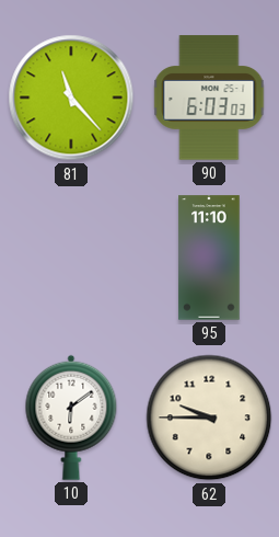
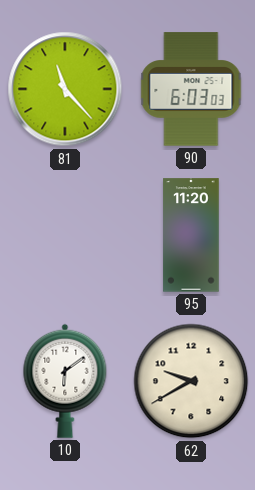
95: 11:10 -> 11:20
62: 9:45 -> 9:40
